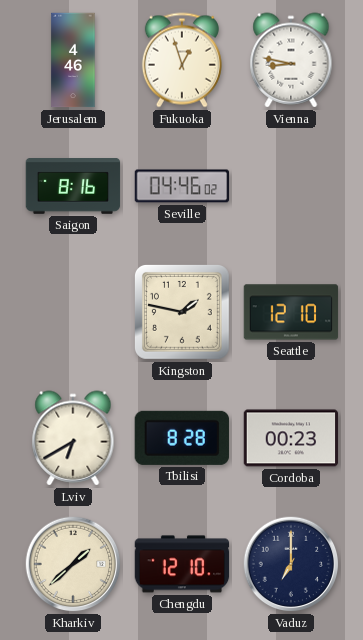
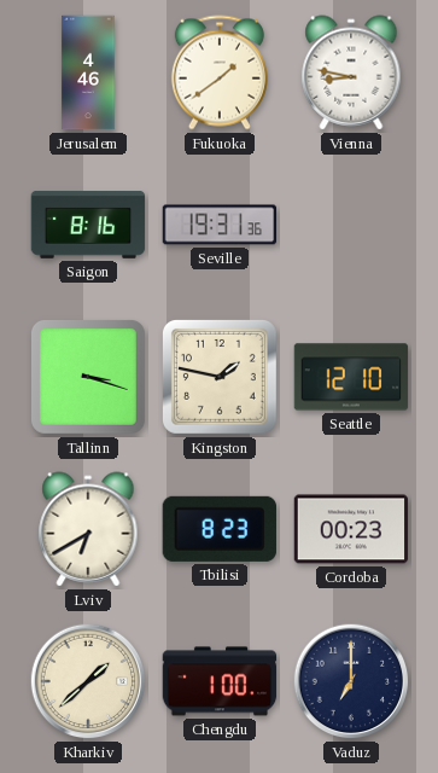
Fukuoka: 12:57 -> 1:39
Seville: 04:46 -> 19:31
Tallinn: none -> 3:18
Tbilisi: 8:28 -> 8:23
Chengdu: 12:10 -> 1:00
